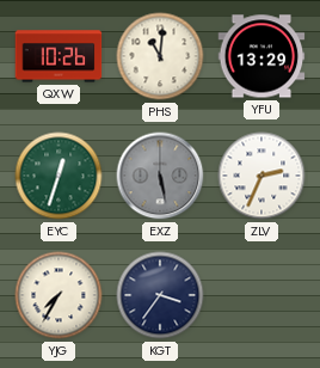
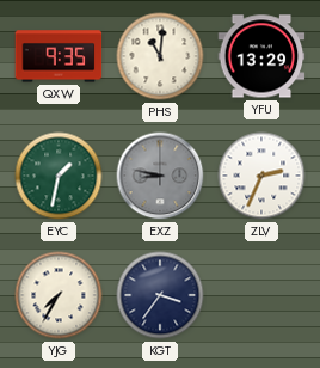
QXW: 10:26 -> 9:35
EYC: 12:33 -> 1:32
EXZ: 5:28 -> 8:47
